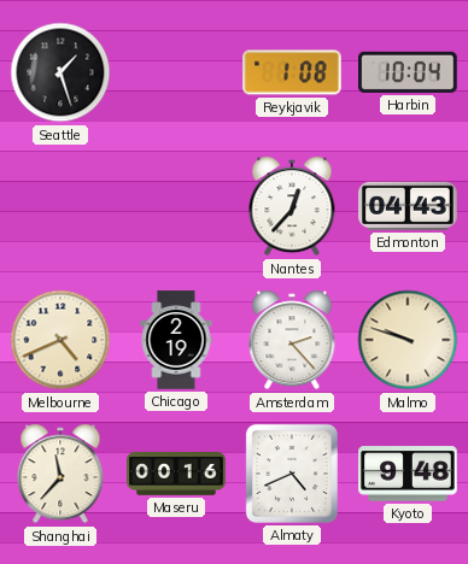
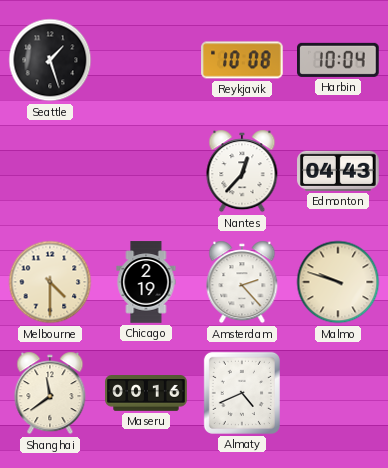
Reykjavik: 1:08 -> 10:08
Melbourne: 4:41 -> 4:30
Shanghai: 11:37 -> 11:39
Kyoto: 9:48 -> none
